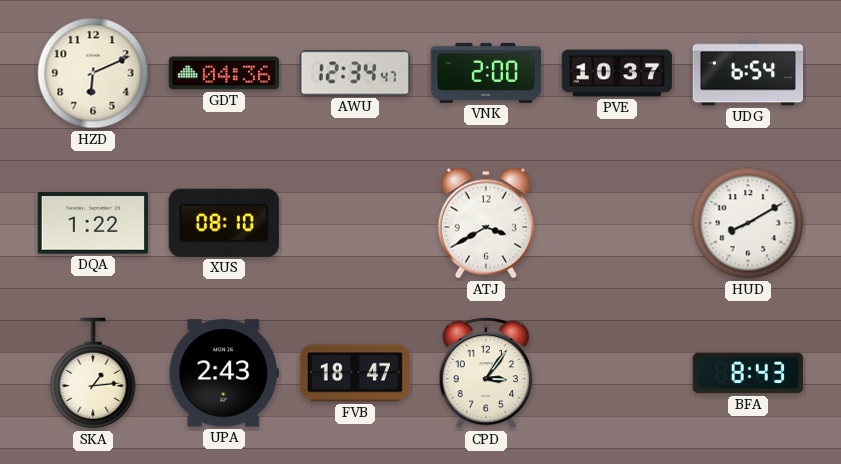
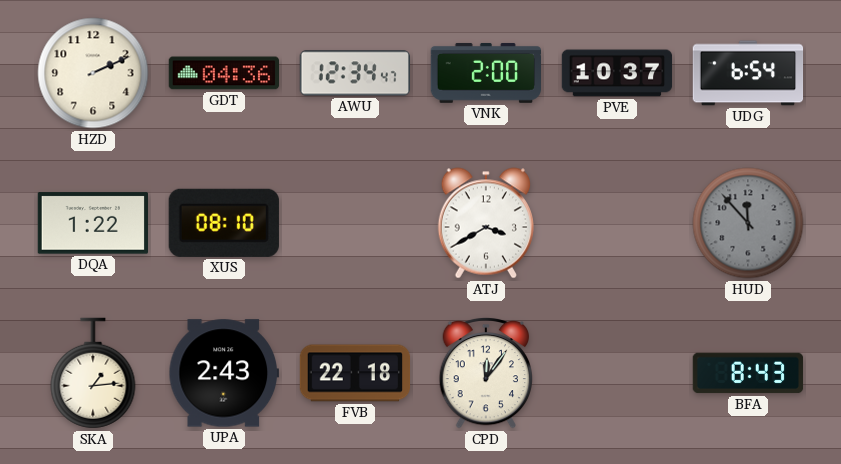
HZD: 6:11 -> 2:11
HUD: 8:10 -> 11:53
HUD dial: white -> grey
FVB: 18:47 -> 22:18
CPD: 3:06 -> 12:06
